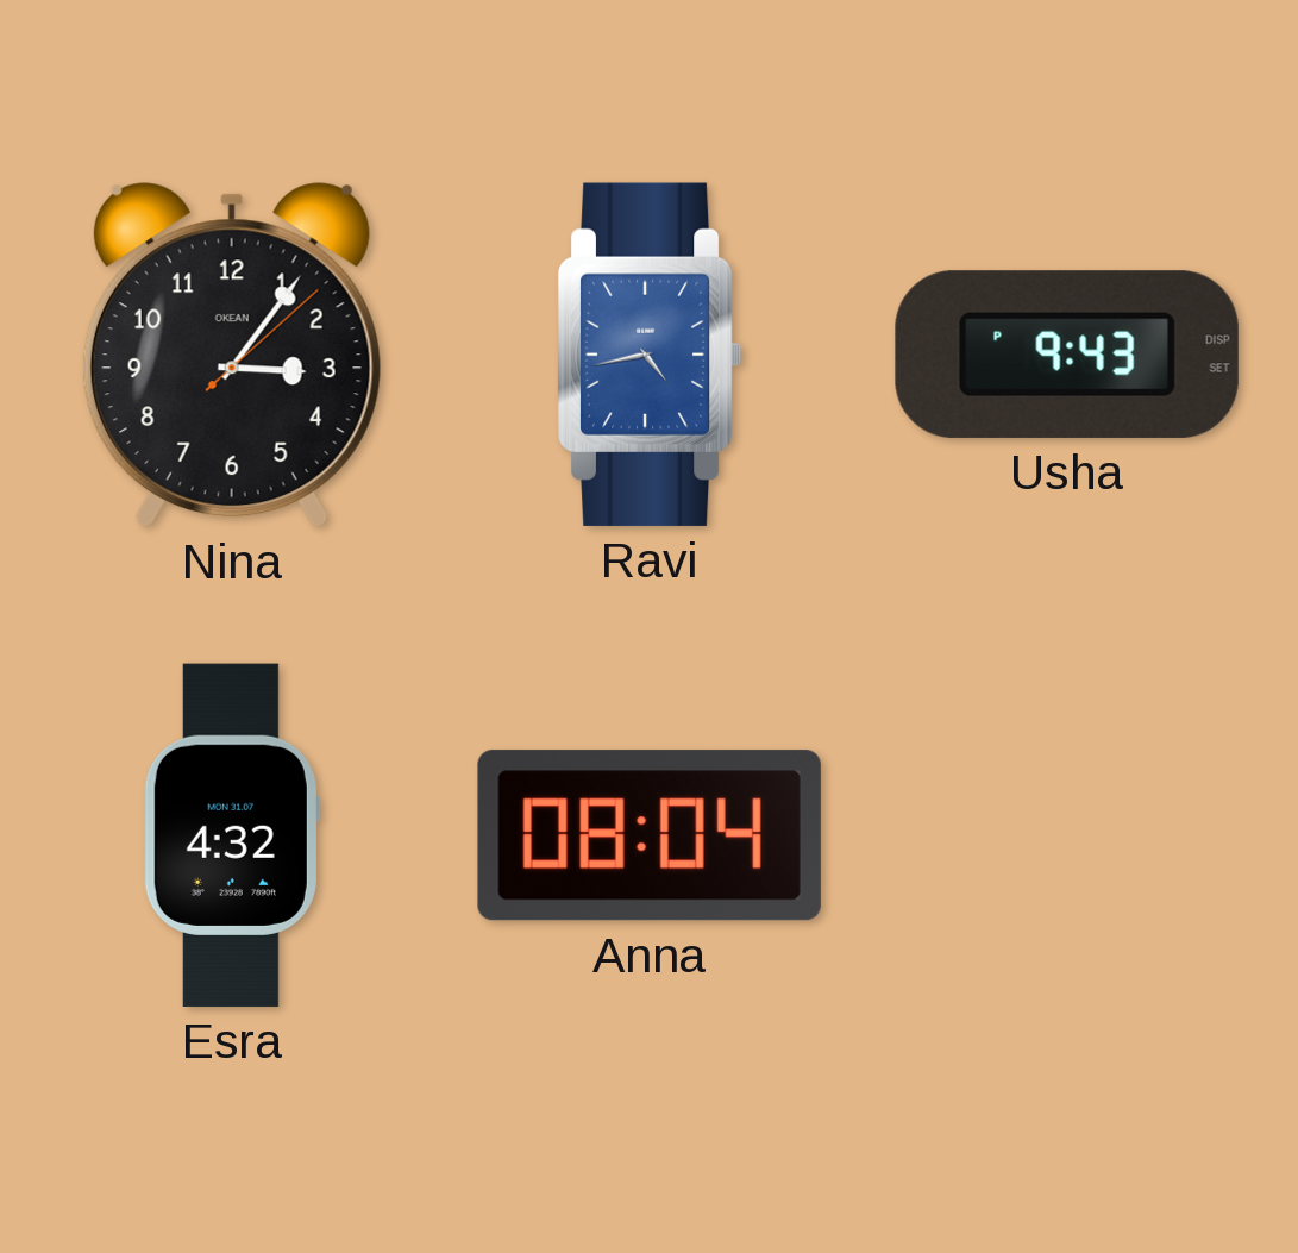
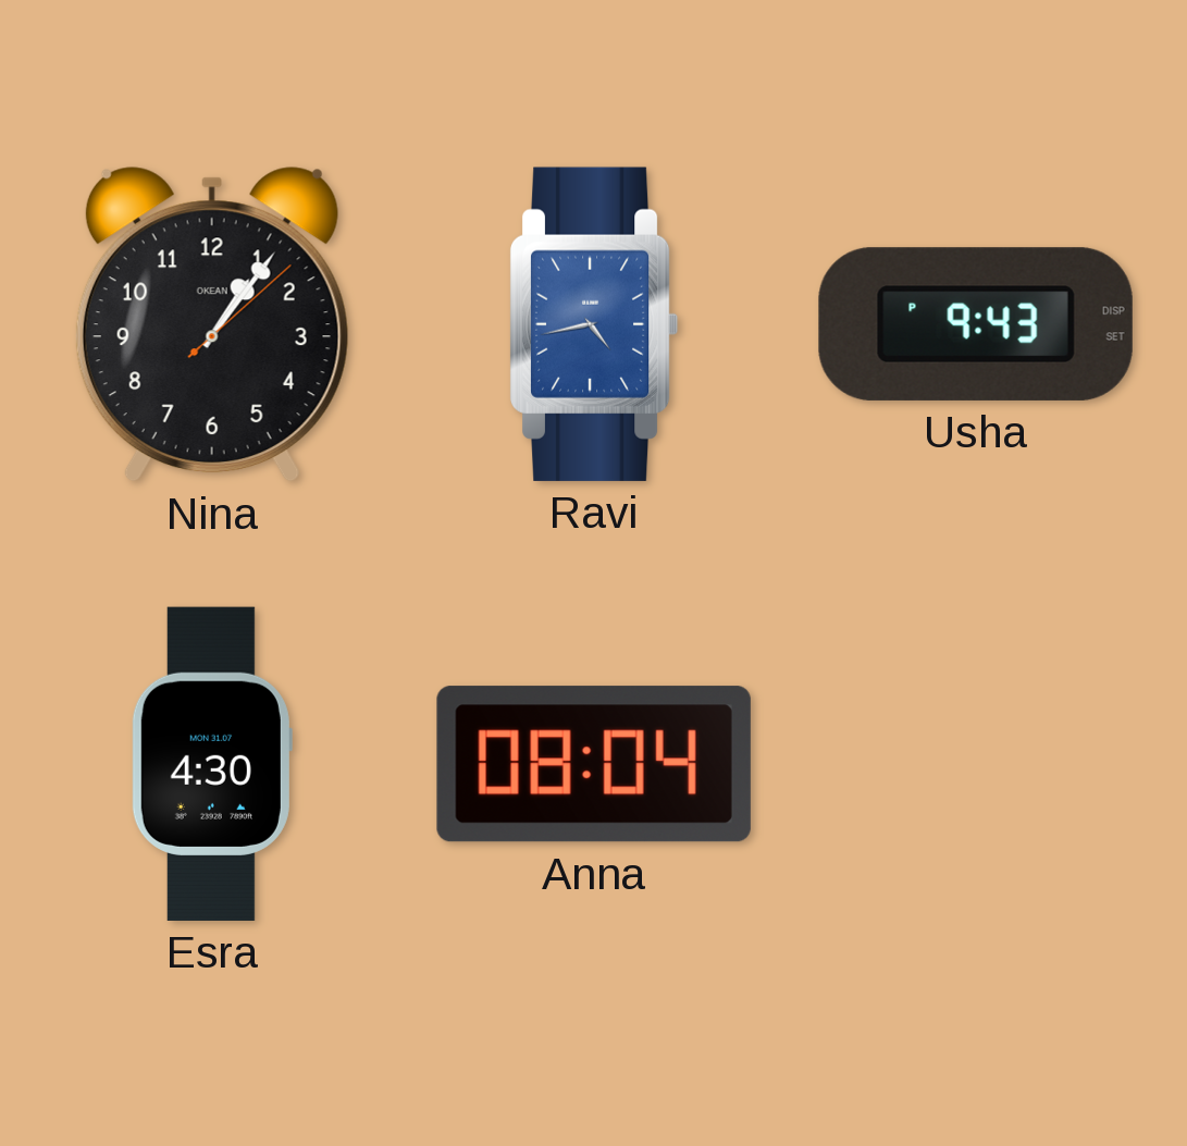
Nina: 3:06 -> 1:06
Esra: 4:32 -> 4:30
